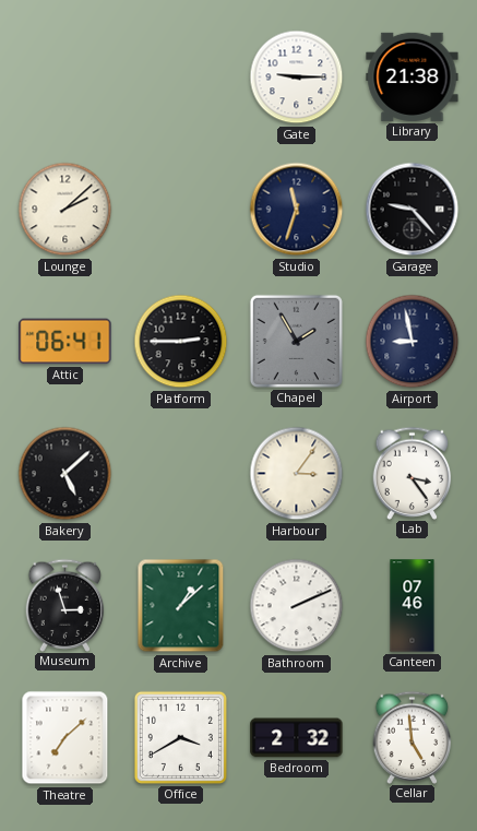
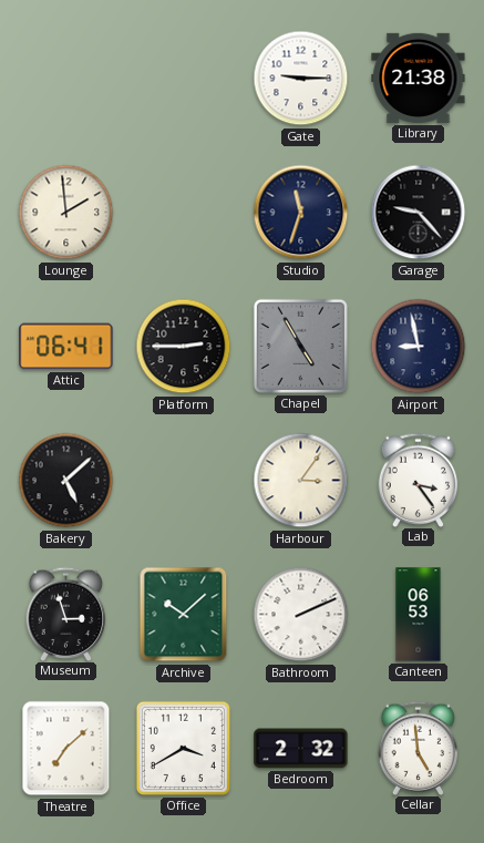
Lounge: 2:08 -> 1:59
Chapel: 1:55 -> 4:55
Archive: 1:08 -> 10:08
Canteen: 07:46 -> 06:53
